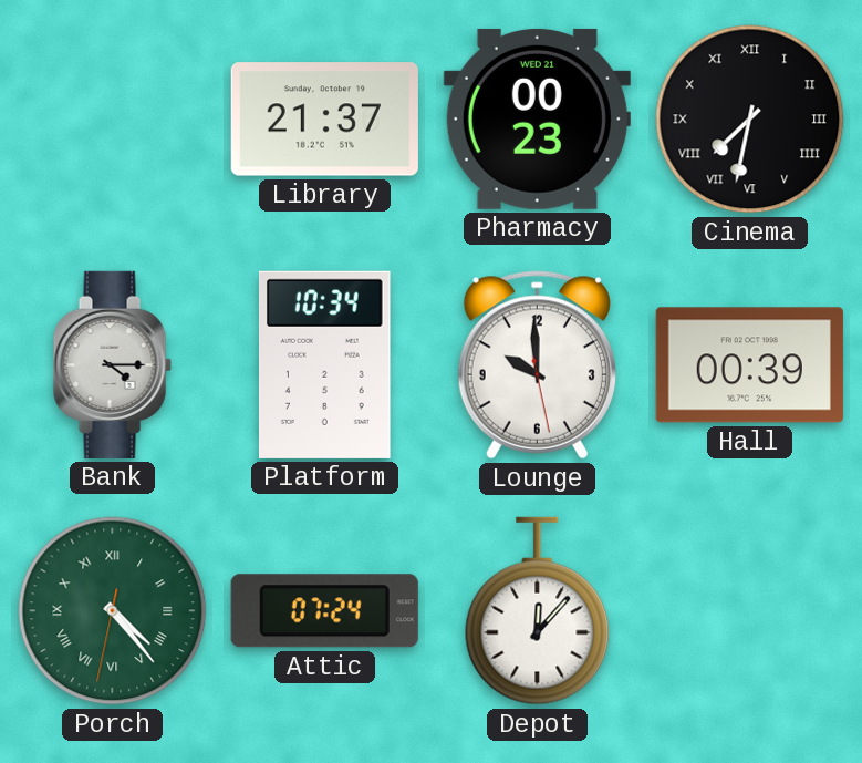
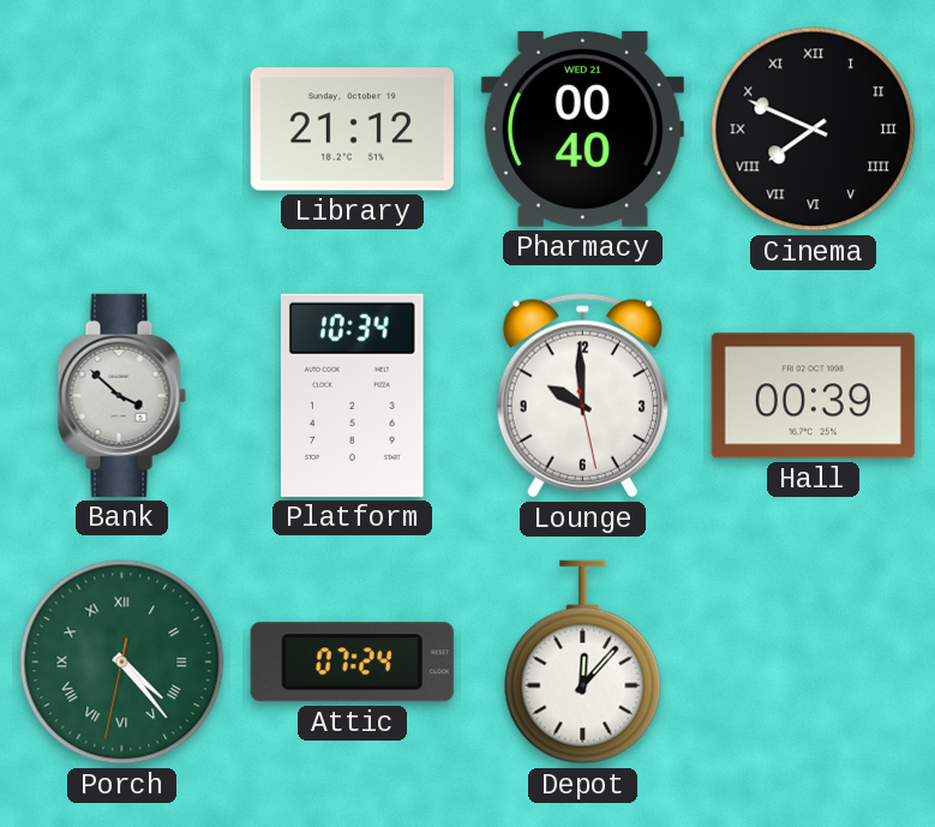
Library: 21:37 -> 21:12
Pharmacy: 00:23 -> 00:40
Cinema: 7:32 -> 7:49
Bank: 4:15 -> 3:52
